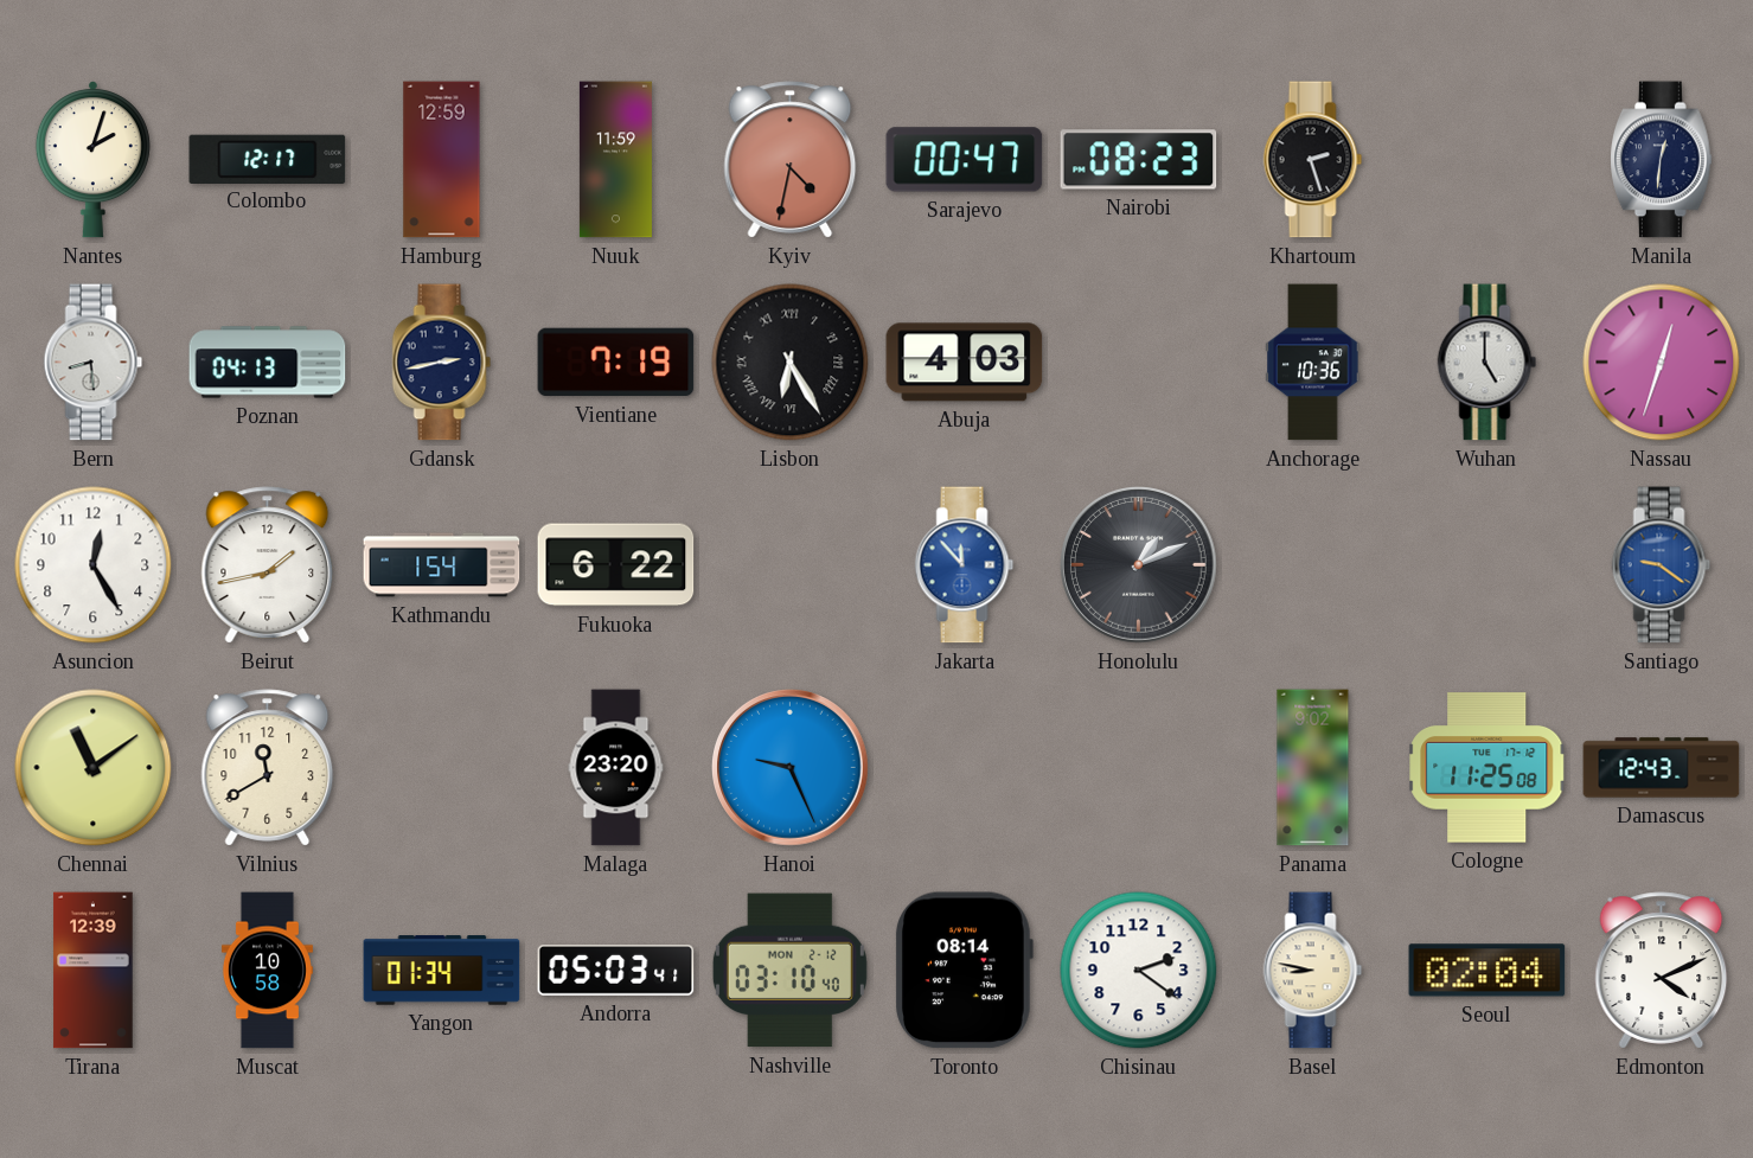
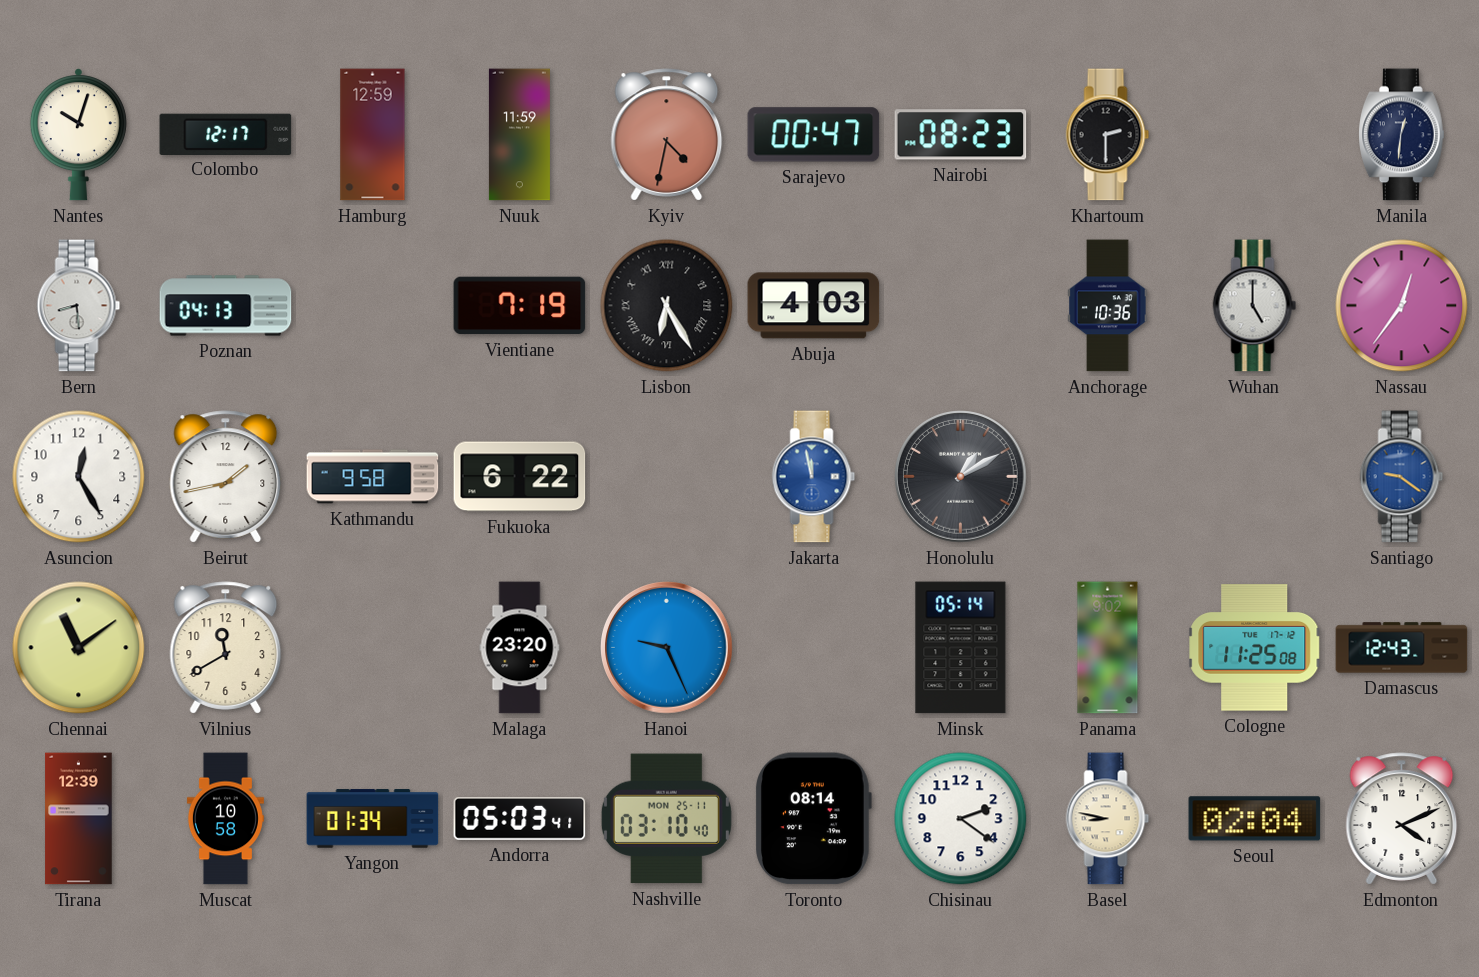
Nantes: 2:03 -> 10:03
Khartoum: 2:27 -> 2:30
Gdansk: 2:43 -> none
Nassau: 12:33 -> 12:36
Kathmandu: 1:54 -> 9:58
Jakarta: 11:53 -> 11:58
Honolulu: 1:11 -> 1:10
Minsk: none -> 05:14
Nashville date: MON 2-12 -> MON 25-11
